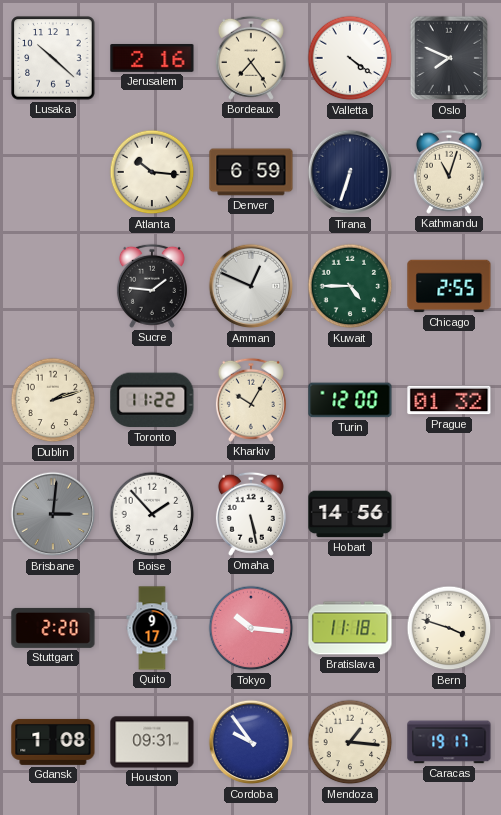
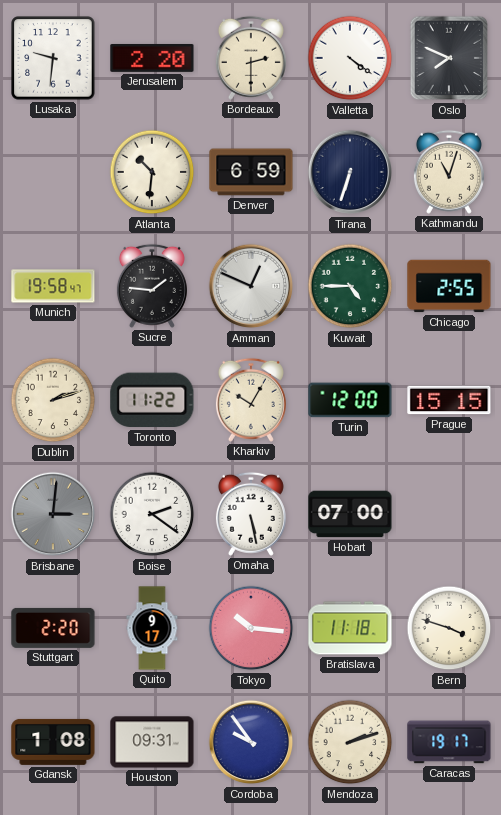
Lusaka: 10:22 -> 9:31
Jerusalem: 2:16 -> 2:20
Bordeaux: 7:24 -> 2:30
Atlanta: 10:16 -> 10:31
Munich: none -> 19:58
Prague: 01:32 -> 15:15
Boise: 1:53 -> 2:21
Hobart: 14:56 -> 07:00
Mendoza: 1:16 -> 2:12
